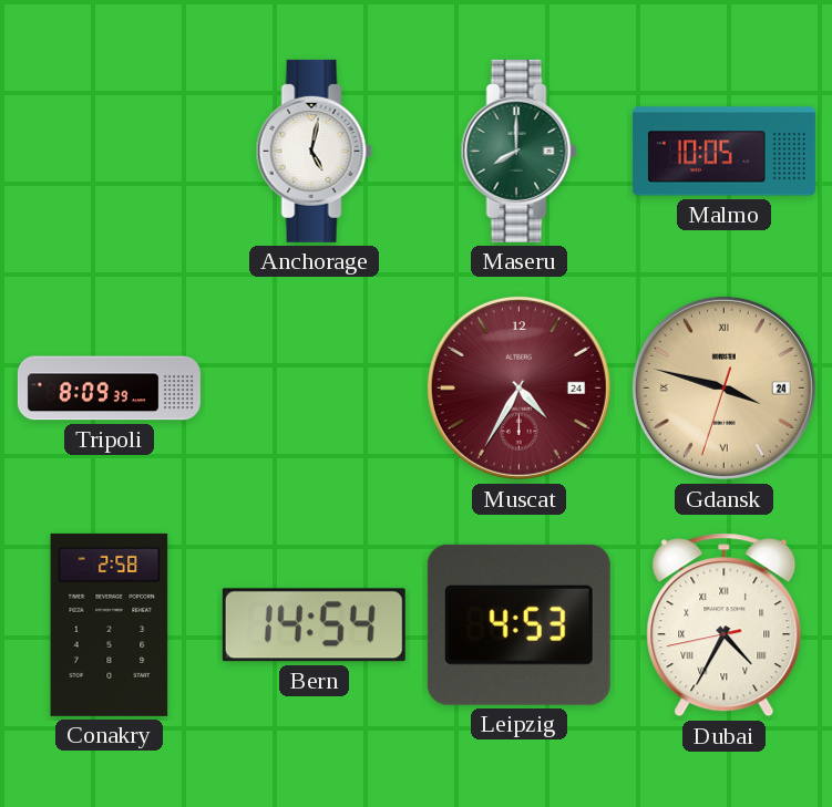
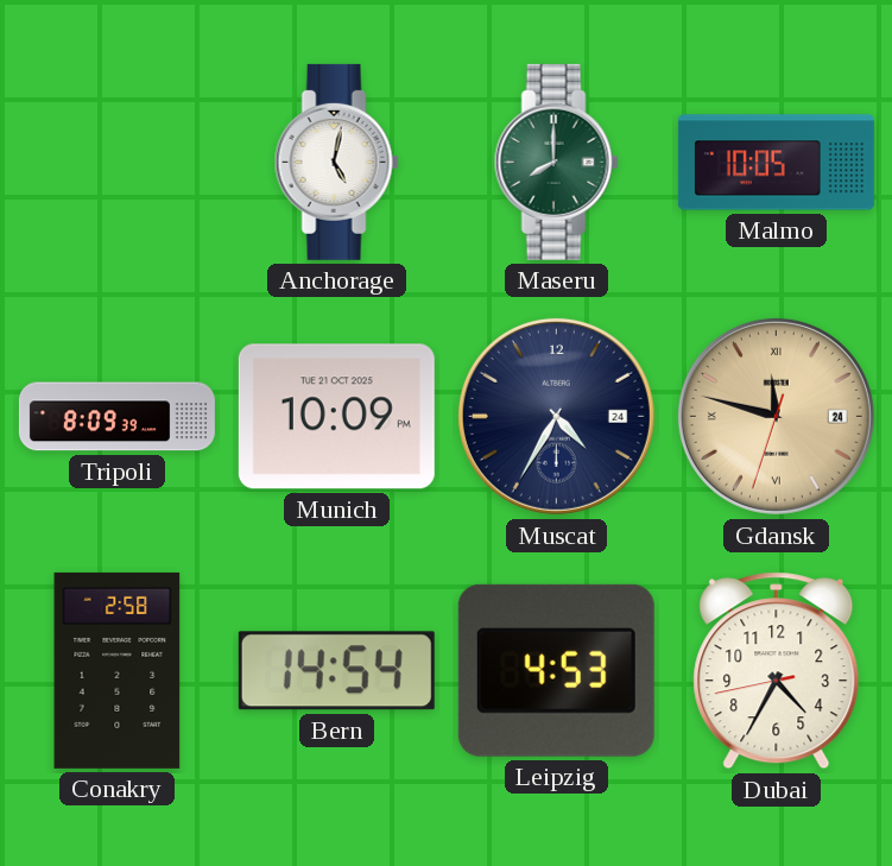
Munich: none -> 10:09
Muscat dial: burgundy -> navy
Gdansk: 3:47 -> 11:47
Dubai numerals: Roman -> Arabic
